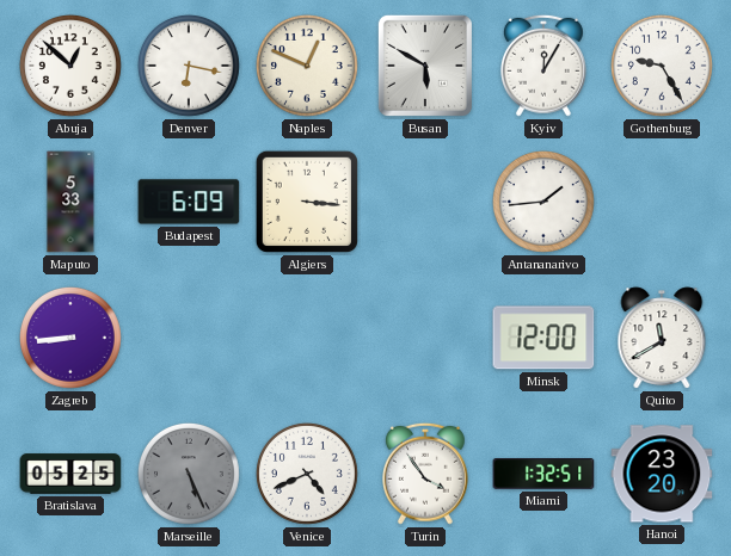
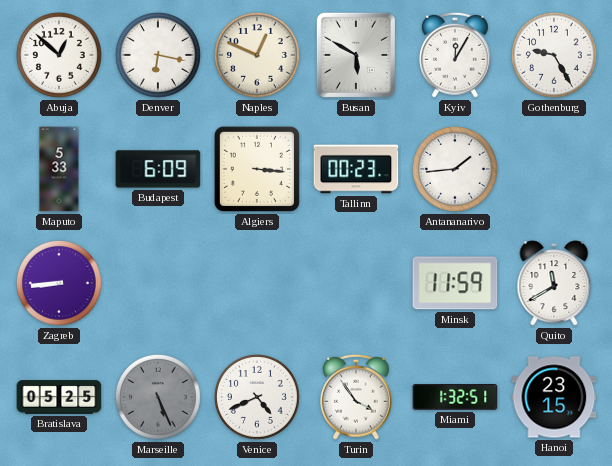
Tallinn: none -> 00:23
Minsk: 12:00 -> 11:59
Hanoi: 23:20 -> 23:15
